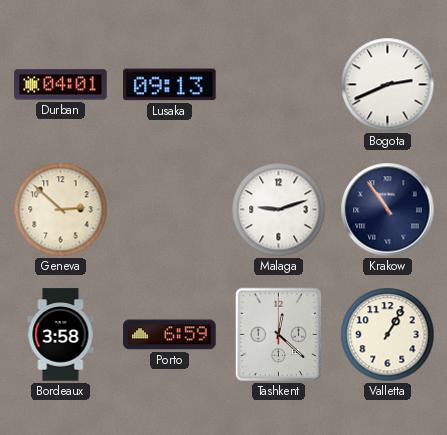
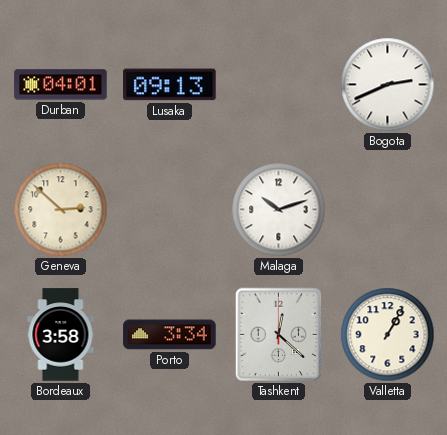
Malaga: 9:12 -> 10:12
Krakow: 10:54 -> none
Porto: 6:59 -> 3:34
